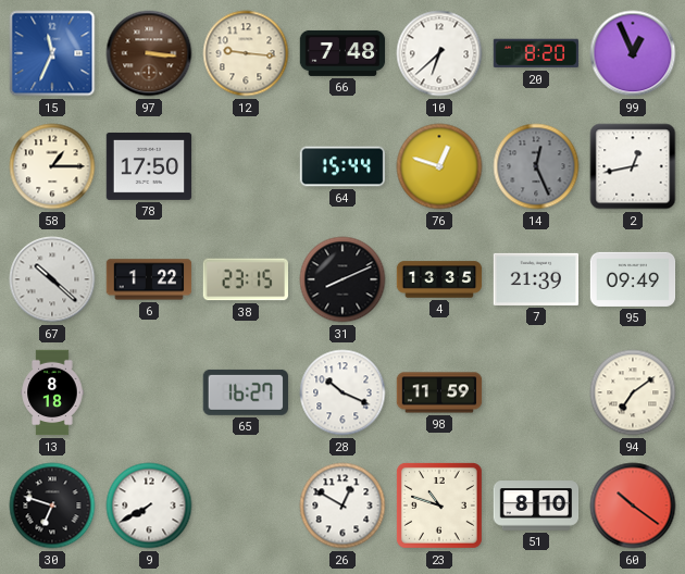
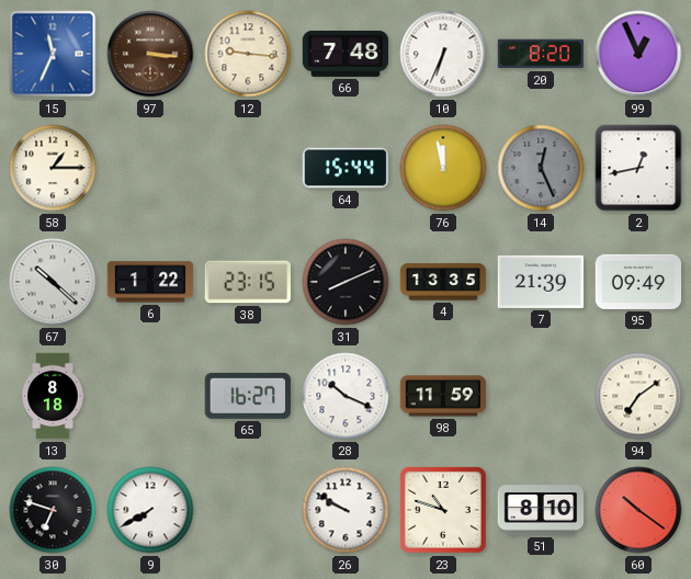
10: 6:38 -> 6:34
78: 17:50 -> none
76: 12:48 -> 11:58
26: 12:50 -> 9:50
